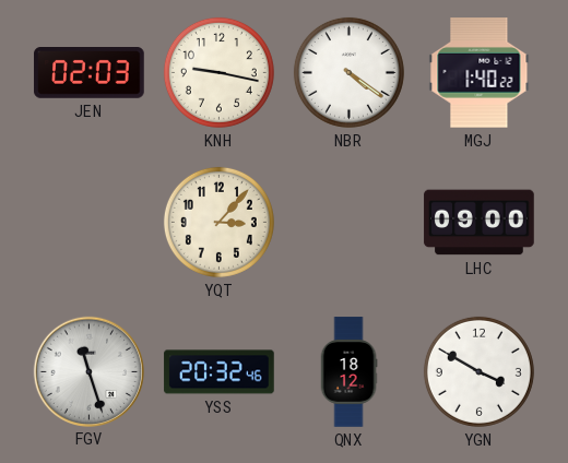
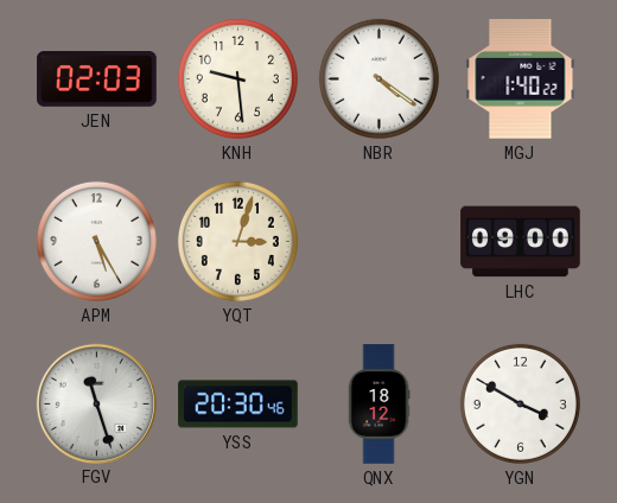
KNH: 9:17 -> 9:29
APM: none -> 5:25
YQT: 3:07 -> 3:03
YSS: 20:32 -> 20:30
